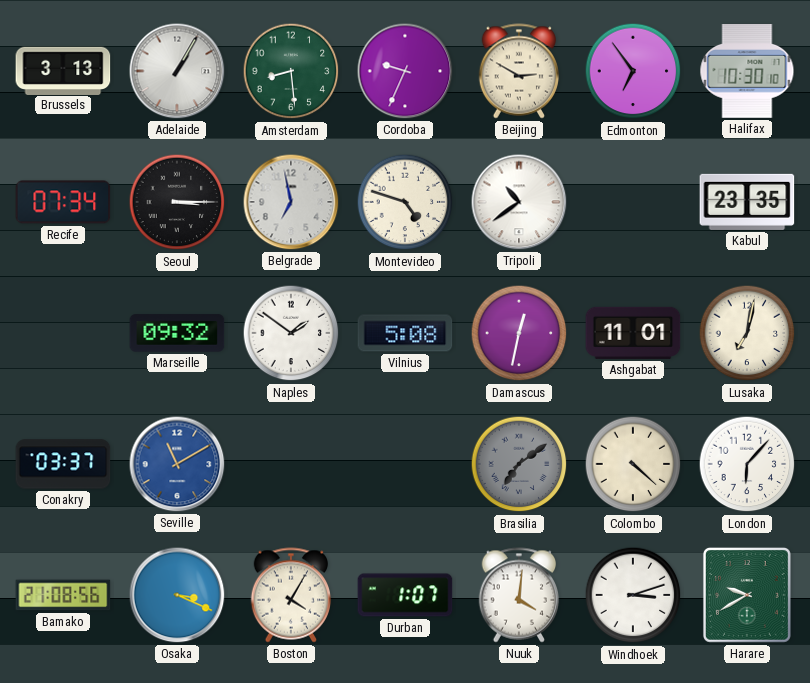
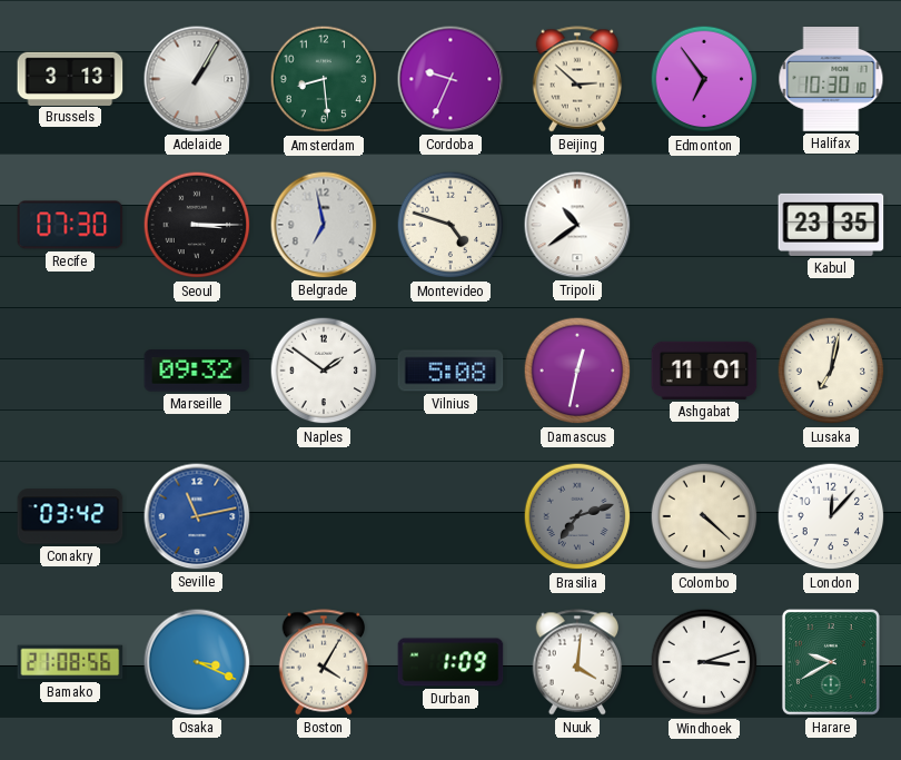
Beijing: 2:50 -> 2:52
Recife: 07:34 -> 07:30
Conakry: 03:37 -> 03:42
Seville: 11:10 -> 11:13
Brasilia: 7:09 -> 7:12
London: 6:07 -> 12:07
Durban: 1:07 -> 1:09
